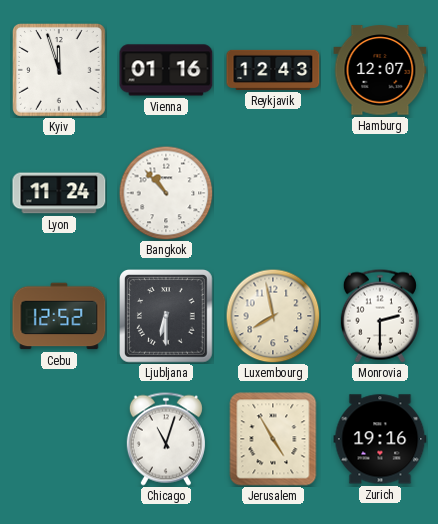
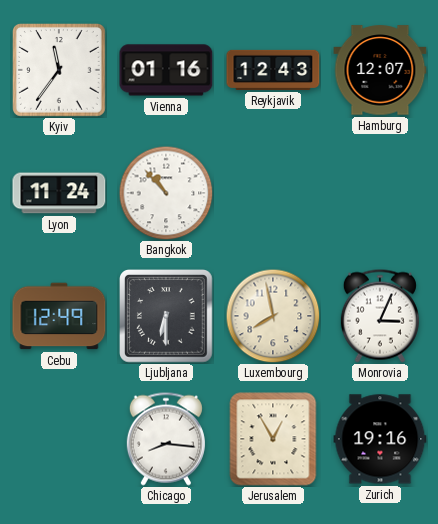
Kyiv: 11:57 -> 11:36
Cebu: 12:52 -> 12:49
Monrovia: 2:30 -> 3:04
Chicago: 11:03 -> 8:16
Jerusalem: 4:55 -> 12:55
